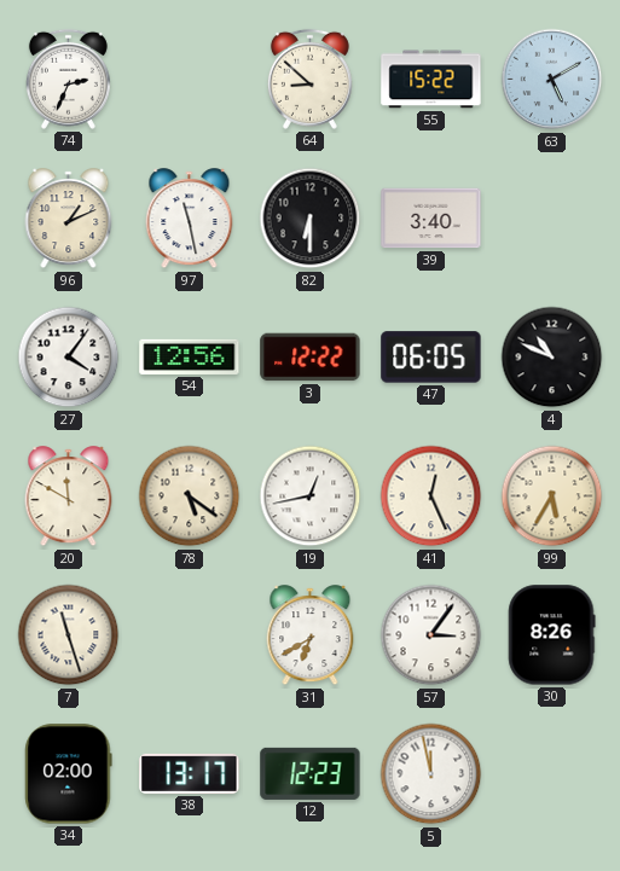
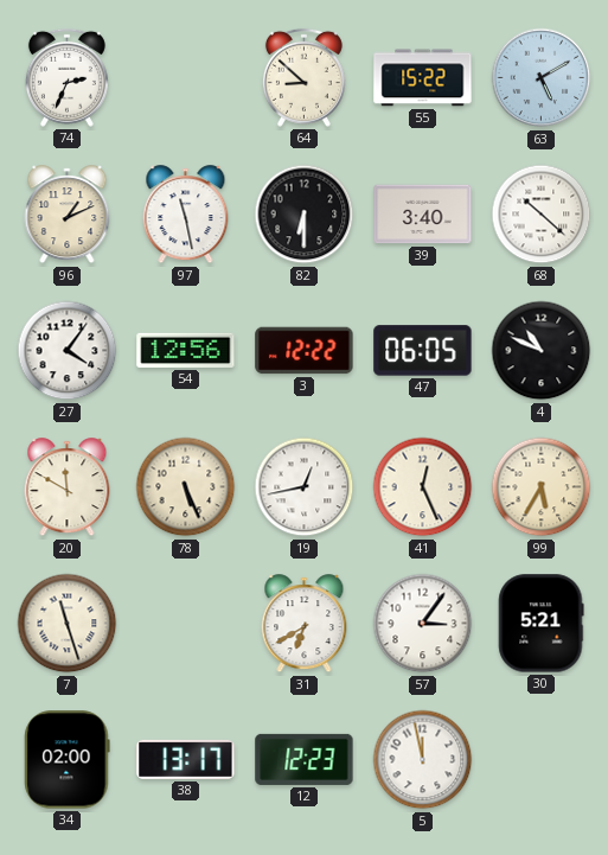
68: none -> 10:22
78: 5:21 -> 5:26
30: 8:26 -> 5:21
